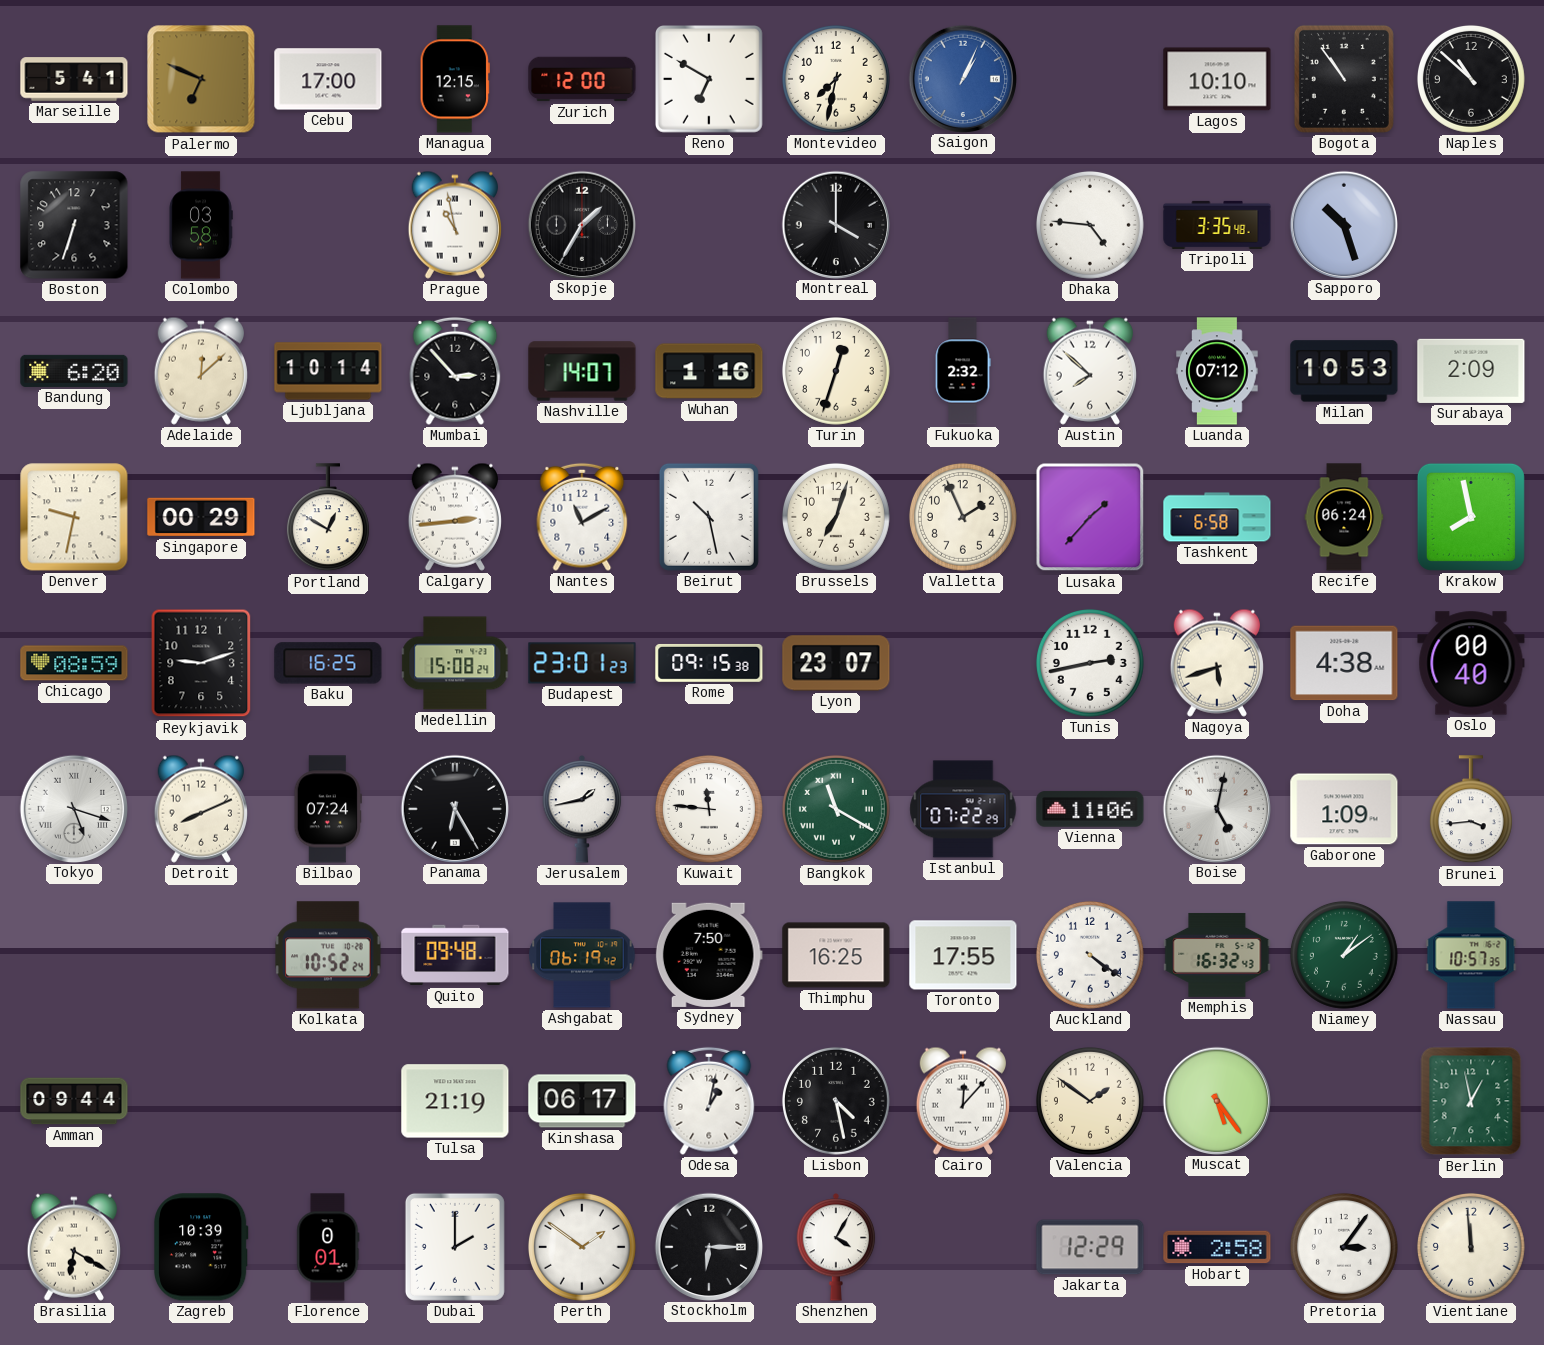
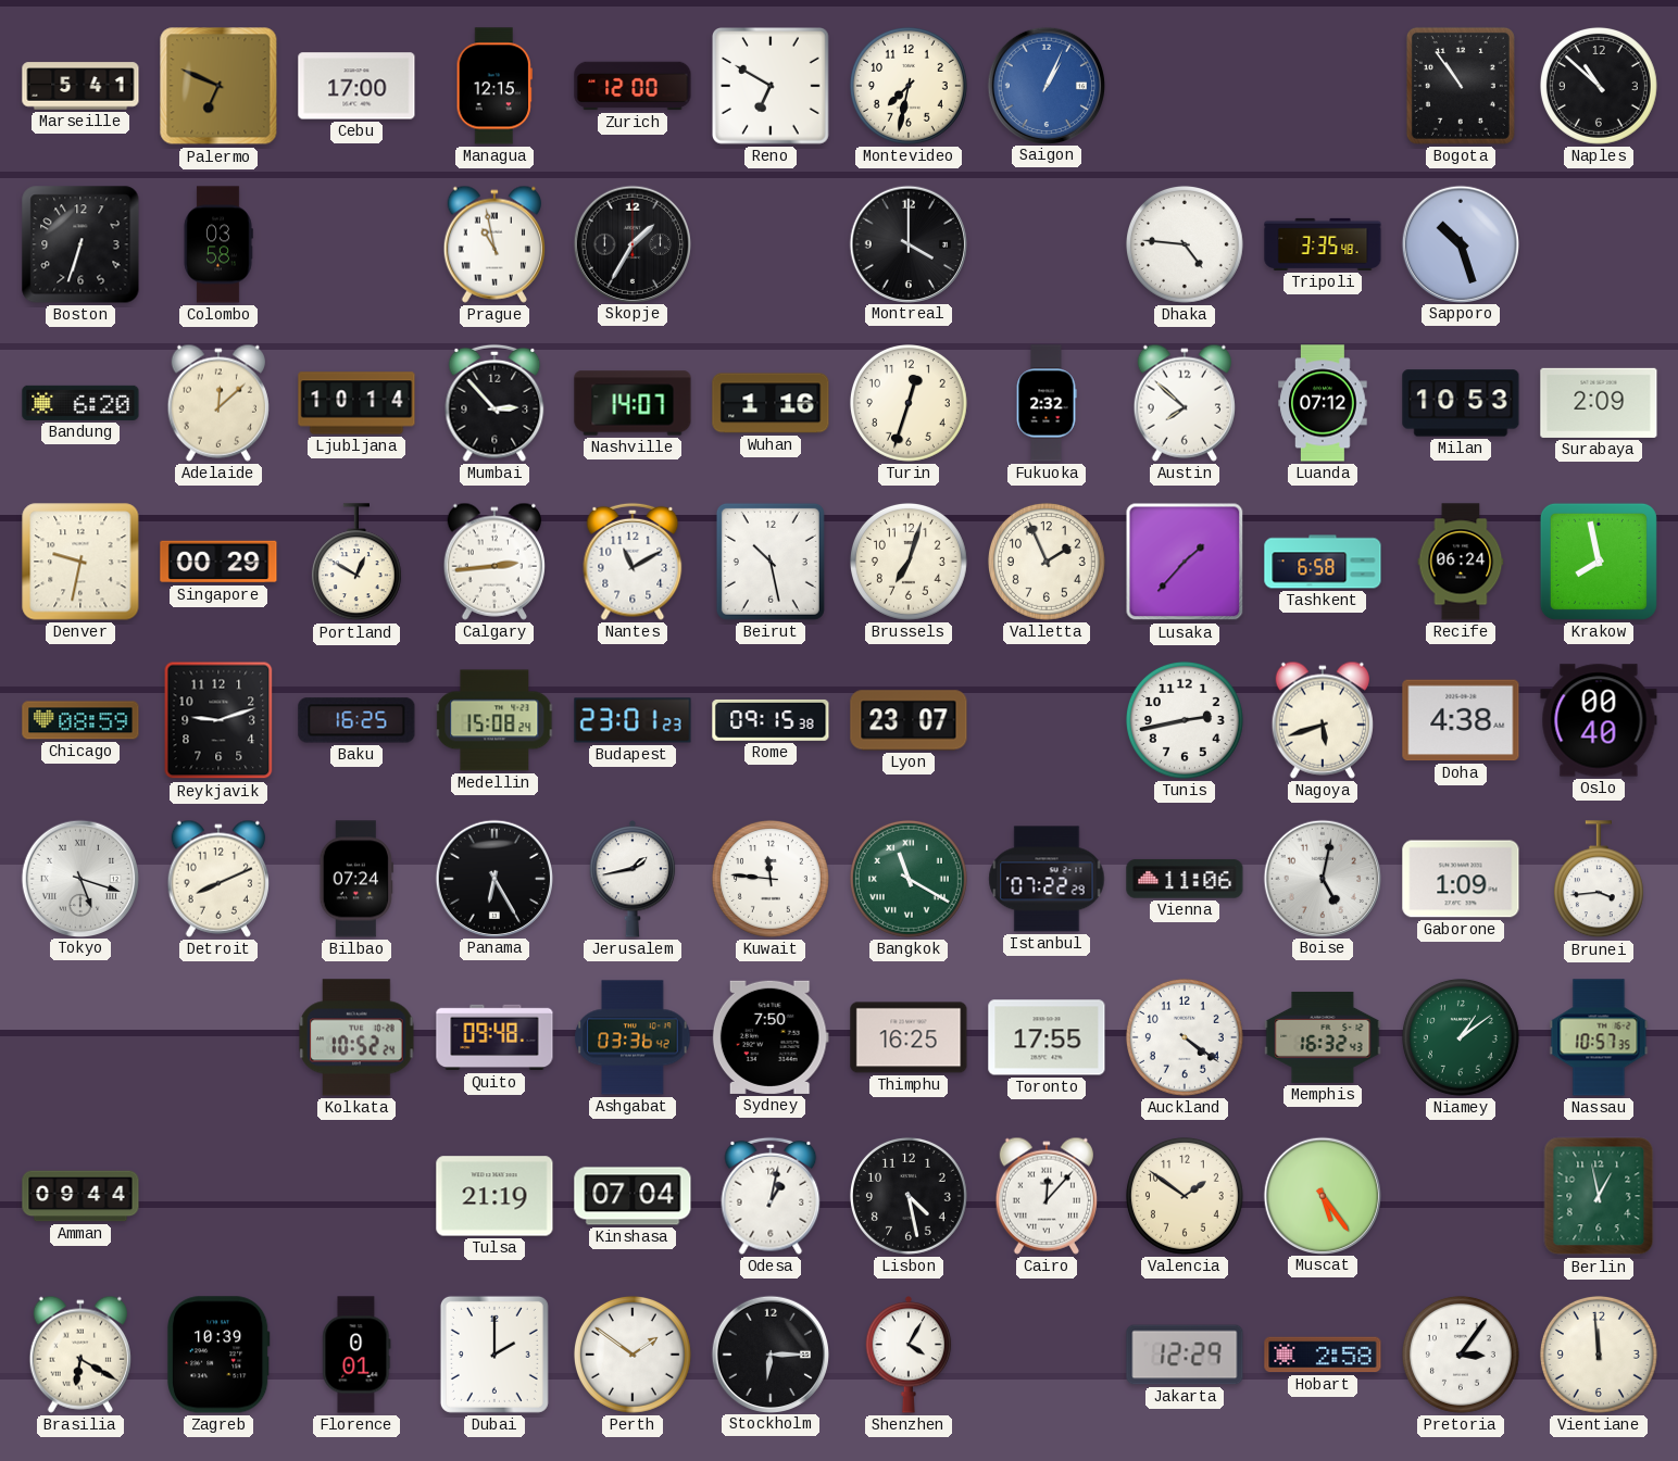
Lagos: 10:10 -> none
Ashgabat: 06:19 -> 03:36
Kinshasa: 06:17 -> 07:04
